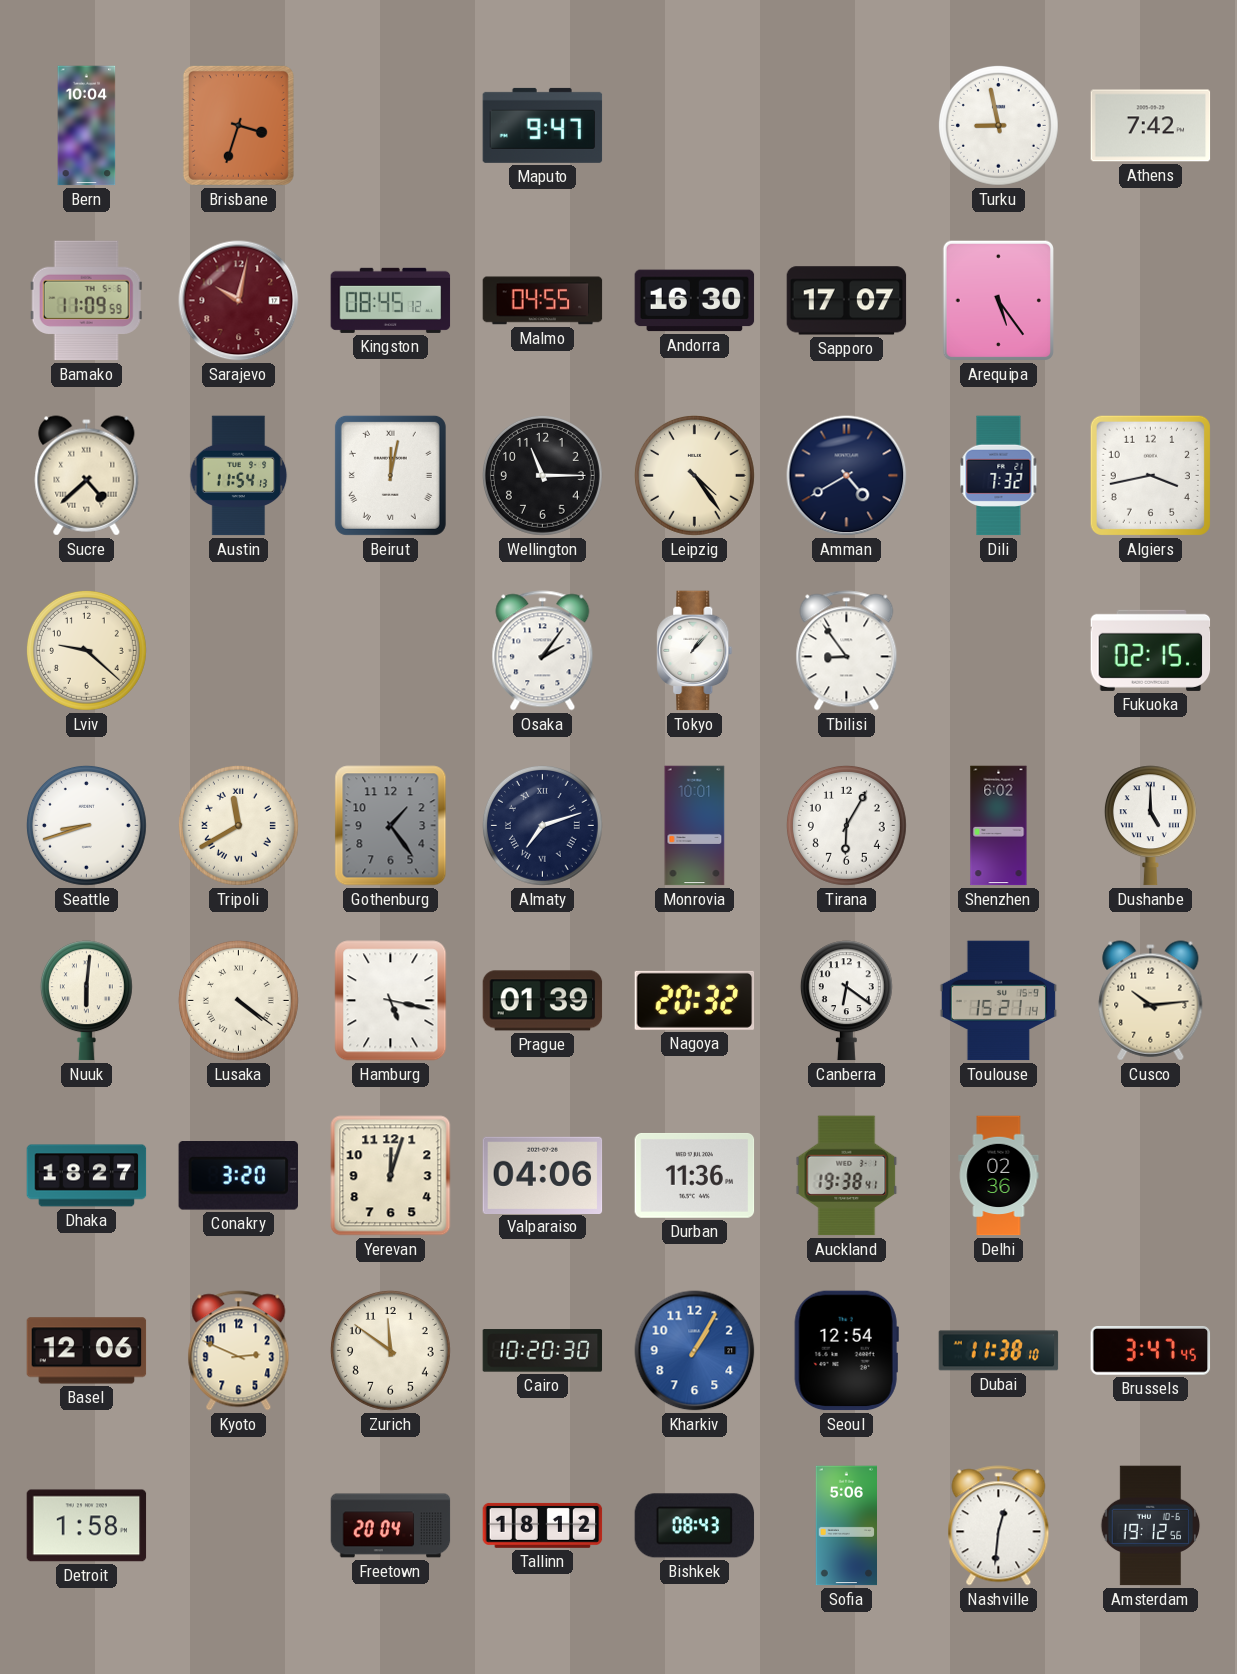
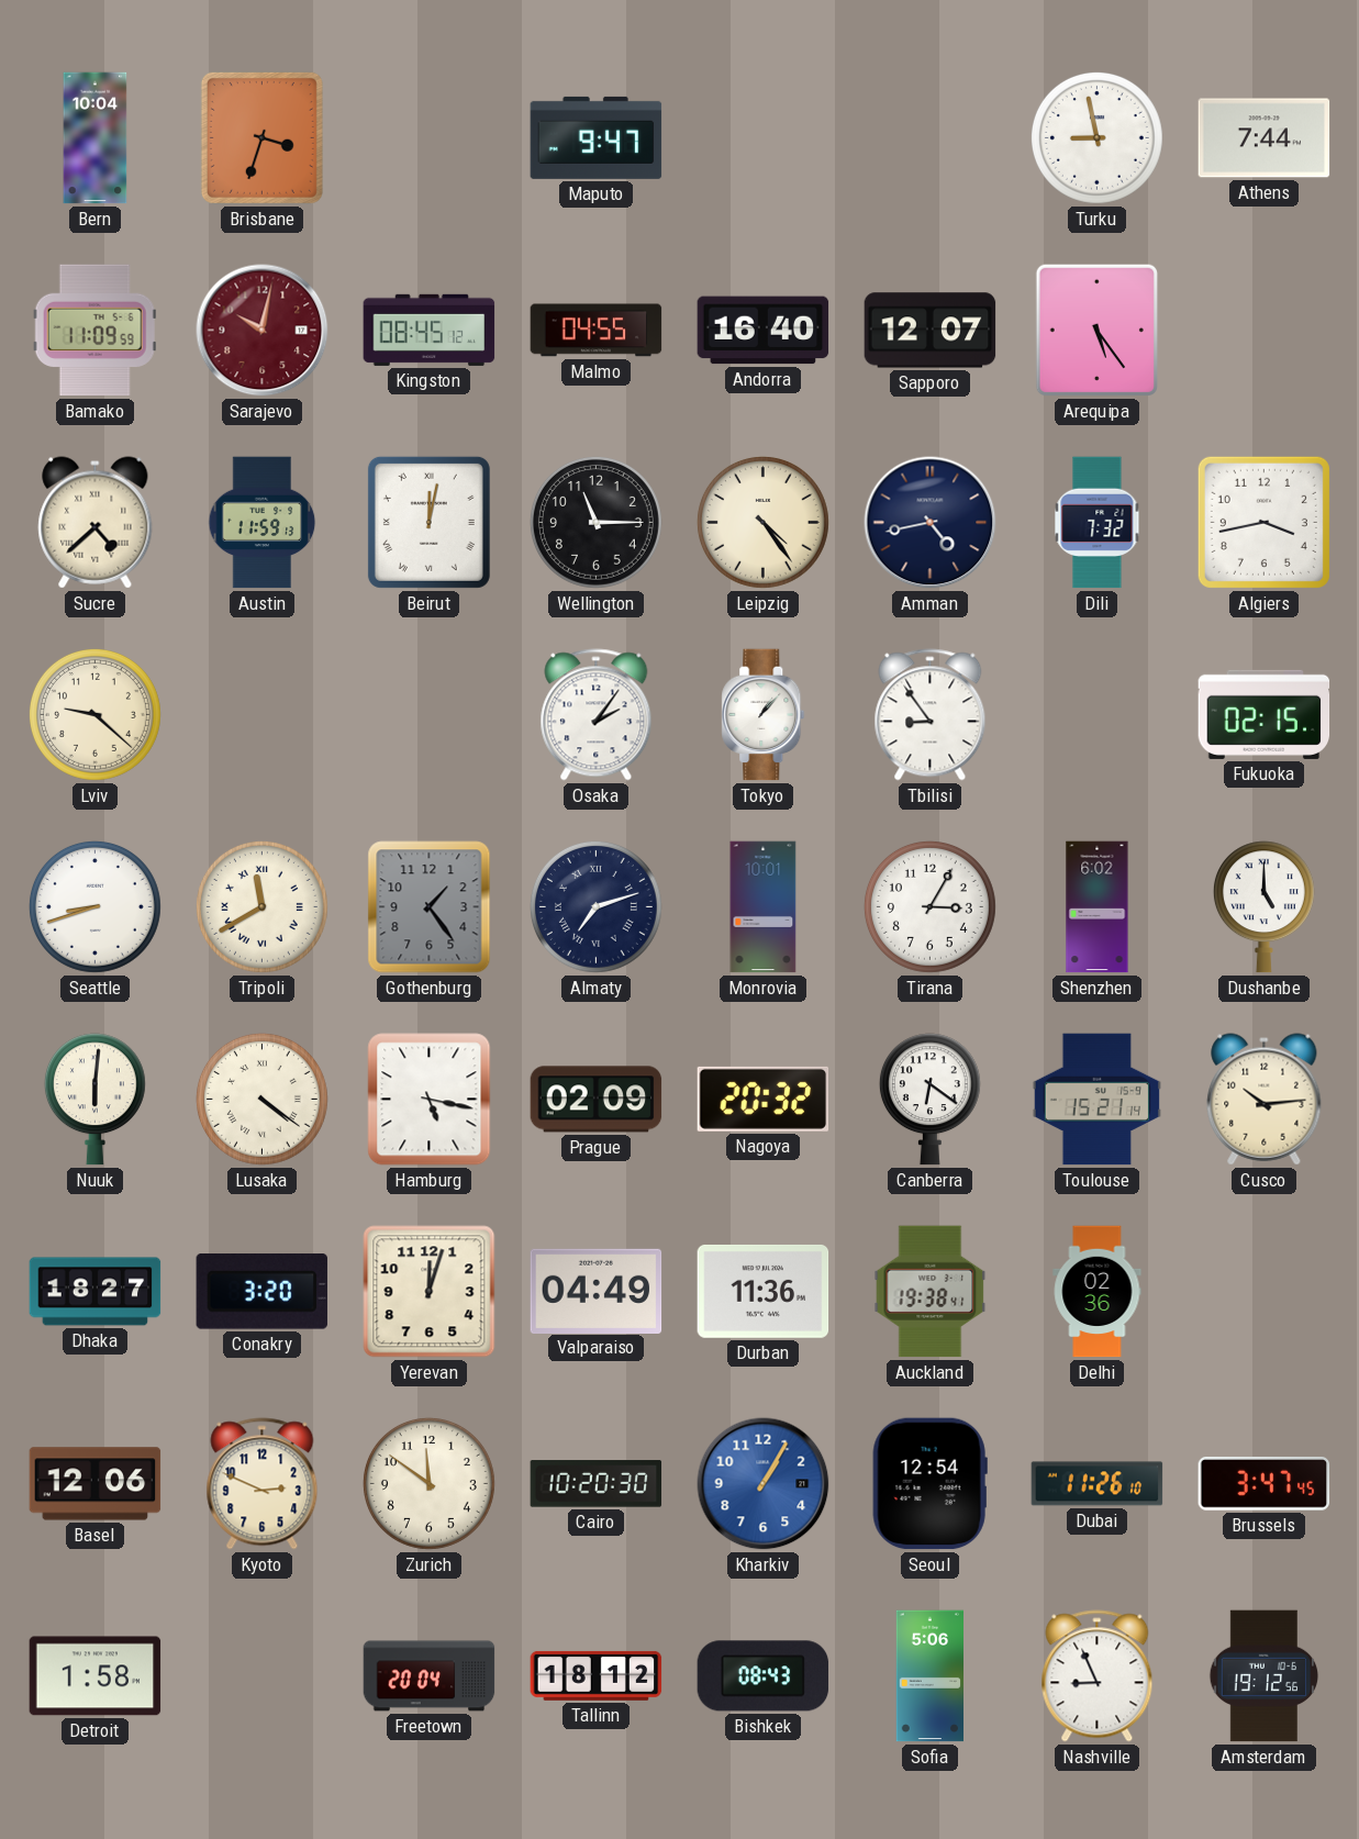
Athens: 7:42 -> 7:44
Andorra: 16:30 -> 16:40
Sapporo: 17:07 -> 12:07
Austin: 11:54 -> 11:59
Amman: 4:40 -> 4:43
Tirana: 6:05 -> 3:05
Prague: 01:39 -> 02:09
Valparaiso: 04:06 -> 04:49
Dubai: 11:38 -> 11:26
Nashville: 12:31 -> 8:56
